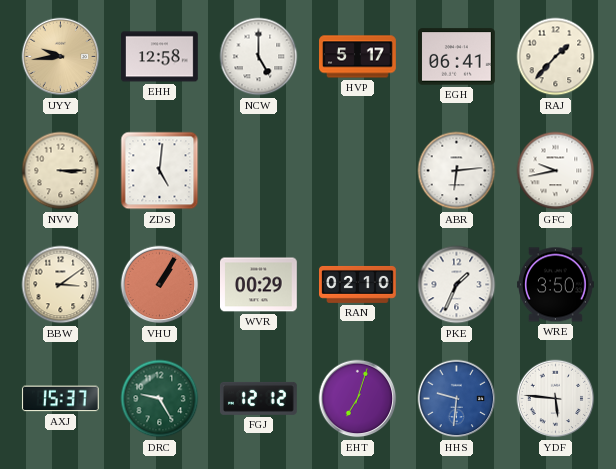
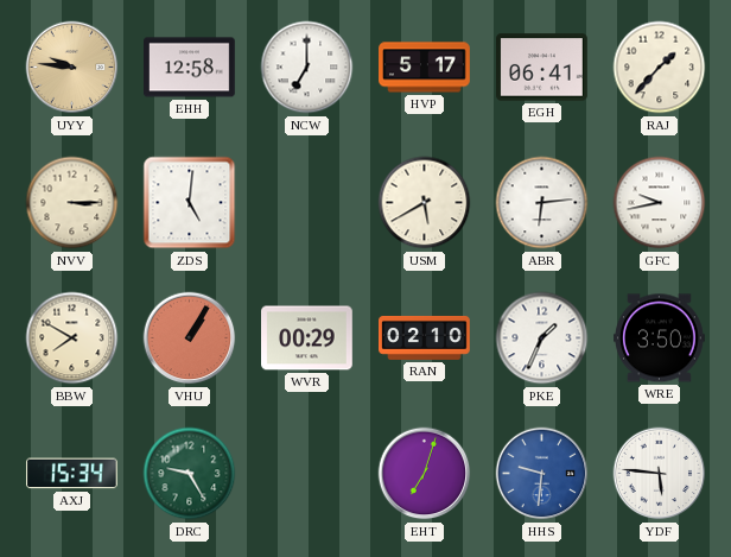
UYY: 9:44 -> 9:46
NCW: 5:00 -> 7:00
USM: none -> 5:40
BBW: 3:09 -> 7:50
AXJ: 15:37 -> 15:34
FGJ: 12:12 -> none
